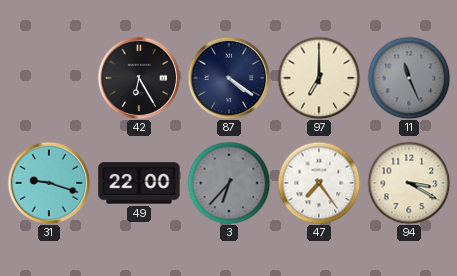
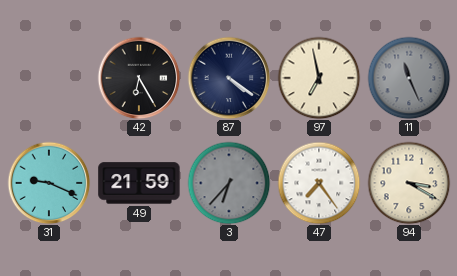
97: 7:00 -> 6:58
31: 9:18 -> 9:19
49: 22:00 -> 21:59
